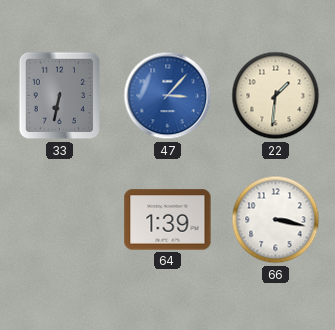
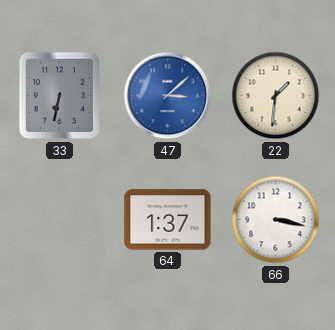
47: 3:07 -> 3:08
64: 1:39 -> 1:37
